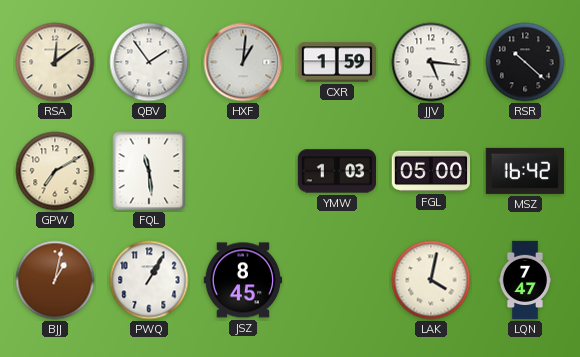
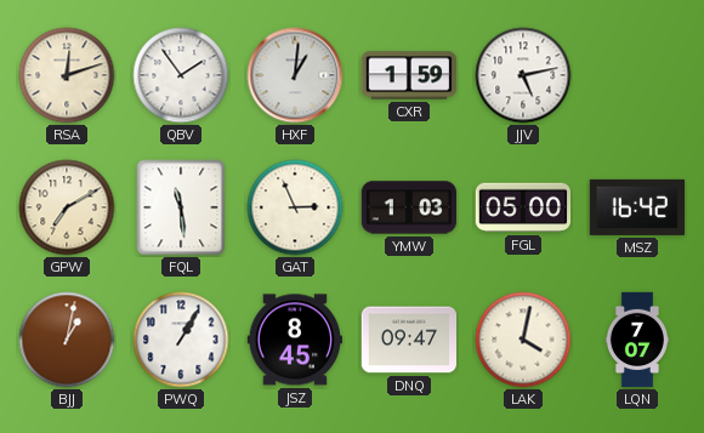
RSA: 12:09 -> 12:12
JJV: 5:16 -> 5:13
RSR: 10:22 -> none
GAT: none -> 2:56
DNQ: none -> 09:47
LQN: 7:47 -> 7:07
